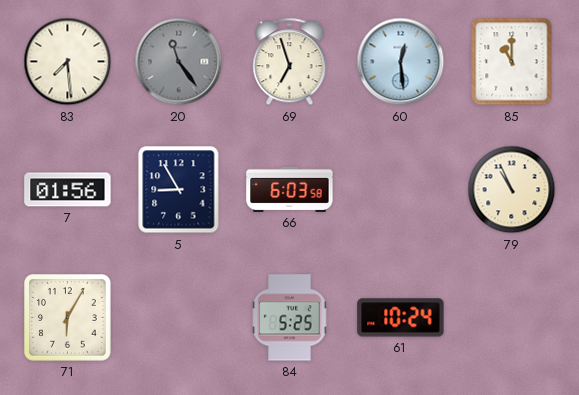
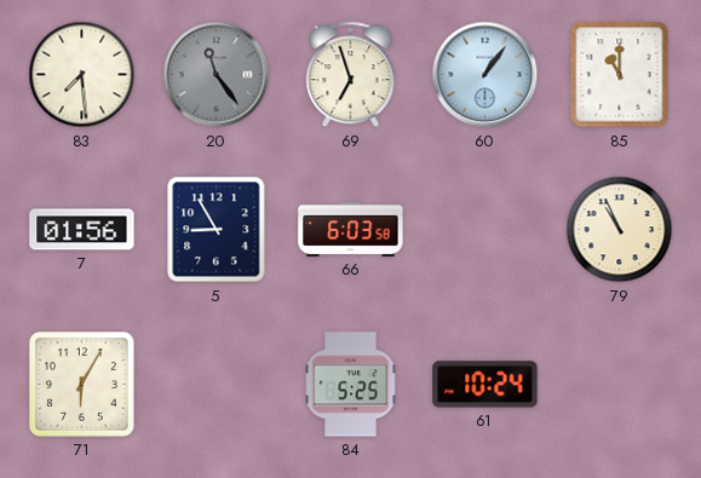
60: 12:29 -> 1:06
